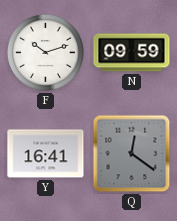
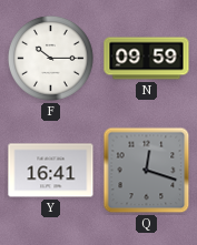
F: 10:12 -> 10:15
Q: 12:21 -> 12:18
